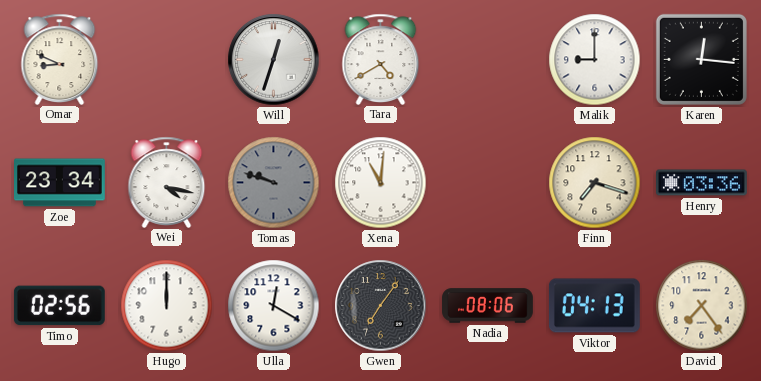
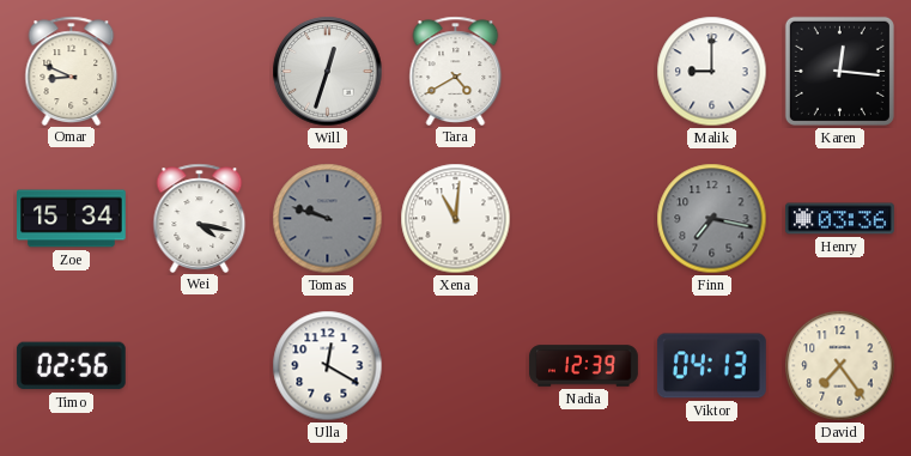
Zoe: 23:34 -> 15:34
Finn: 7:18 -> 7:17
Finn dial: cream -> grey
Hugo: 12:00 -> none
Gwen: 7:06 -> none
Nadia: 08:06 -> 12:39
